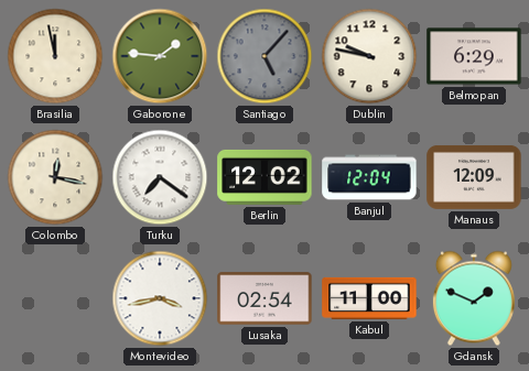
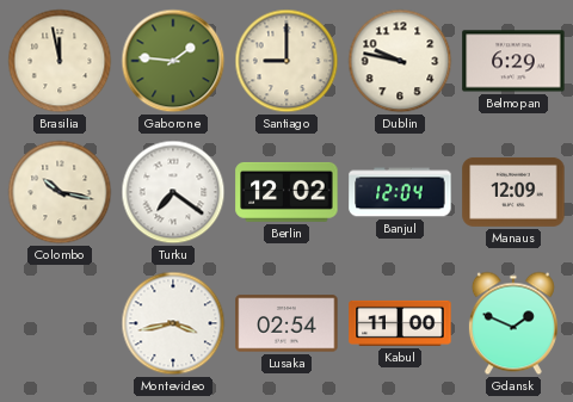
Santiago: 5:07 -> 9:00
Santiago dial: grey -> cream
Colombo: 12:17 -> 10:17
